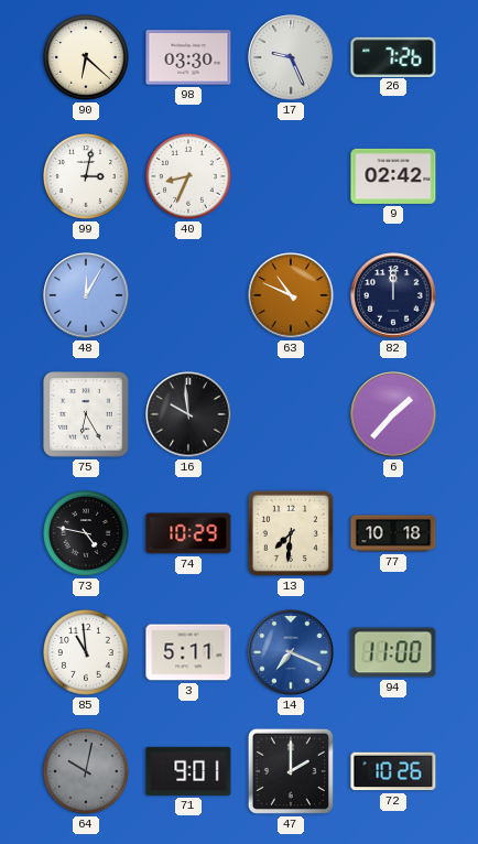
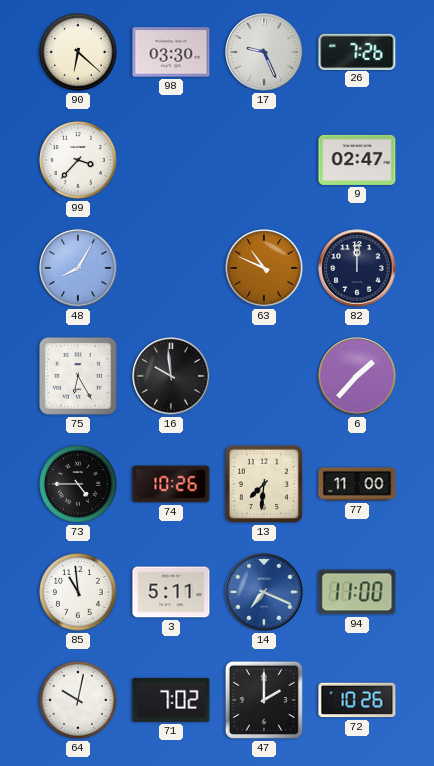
99: 3:02 -> 3:37
40: 8:34 -> none
9: 02:42 -> 02:47
48: 12:05 -> 8:05
73: 4:47 -> 4:45
74: 10:29 -> 10:26
77: 10:18 -> 11:00
64 dial: grey -> white
71: 9:01 -> 7:02
